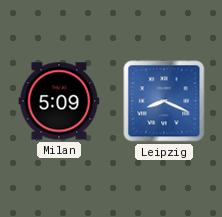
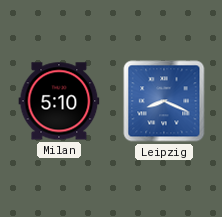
Milan: 5:09 -> 5:10
